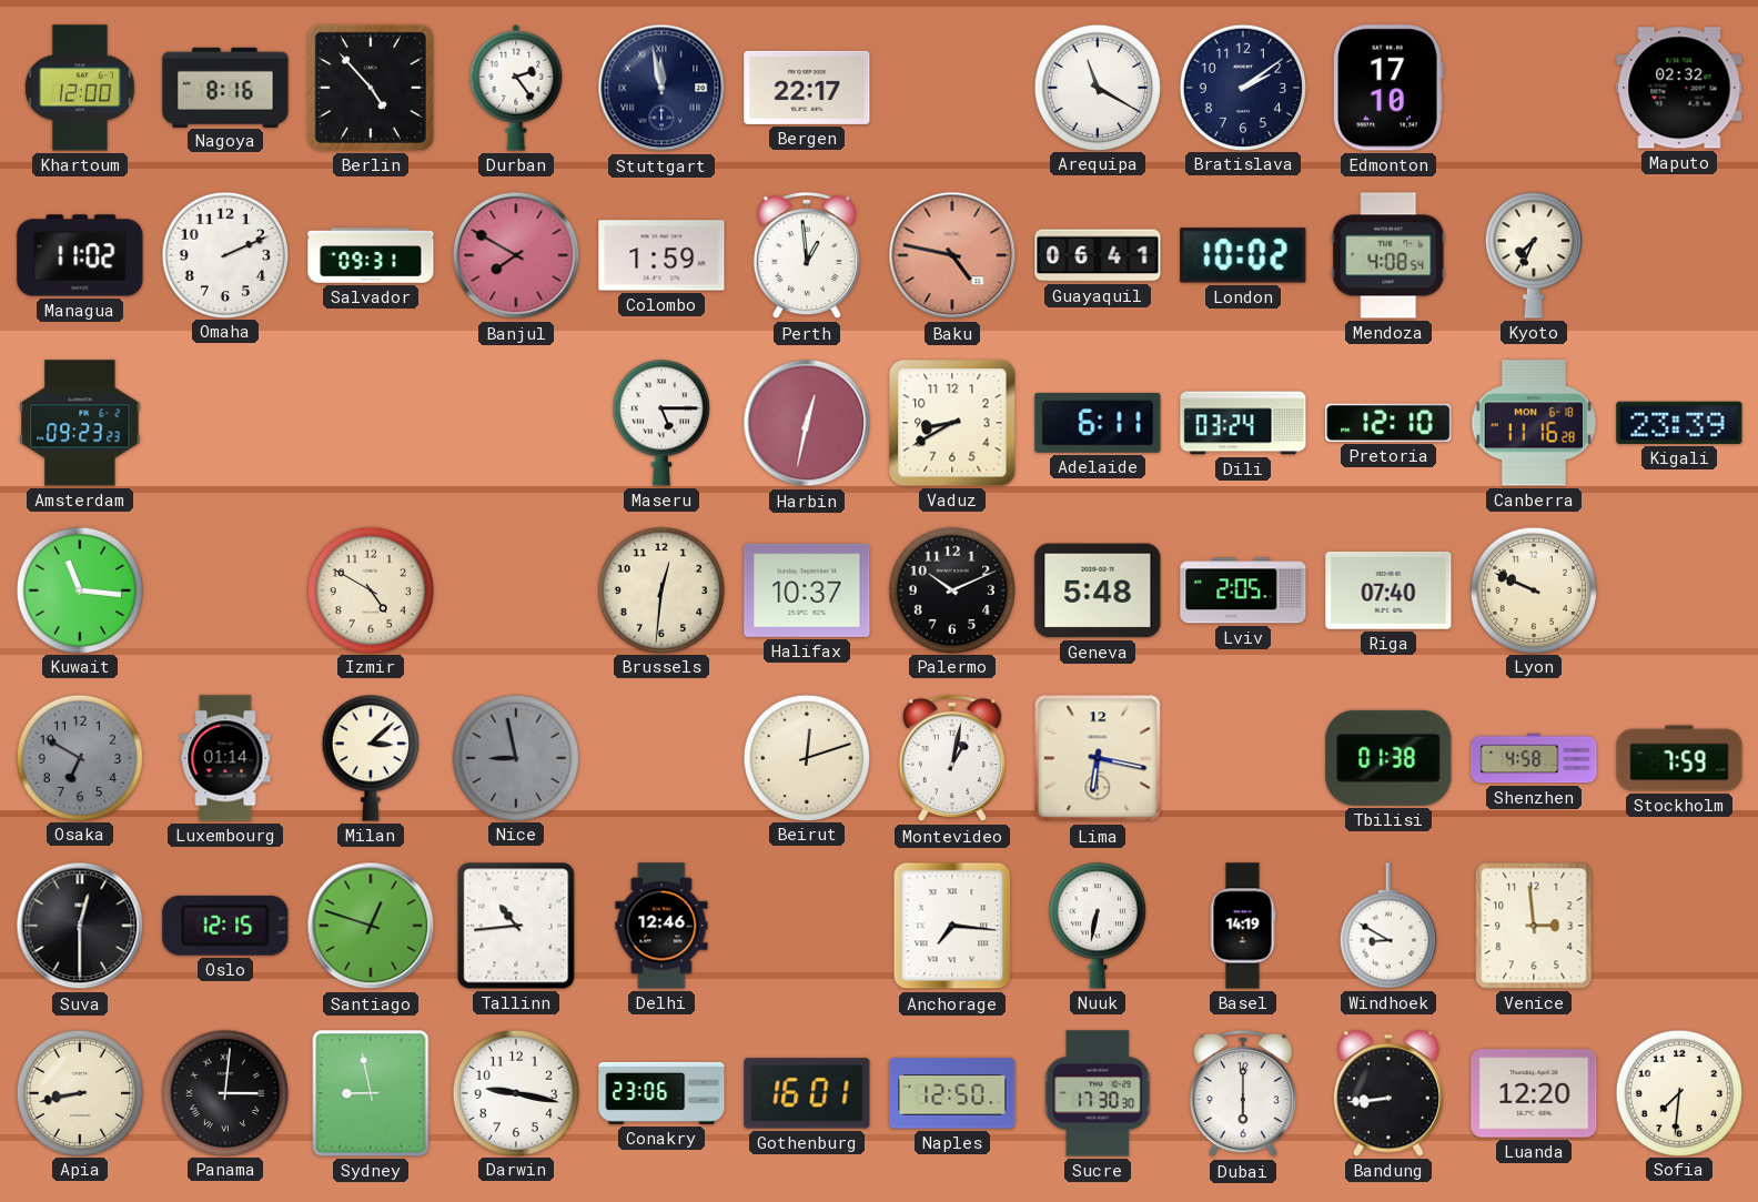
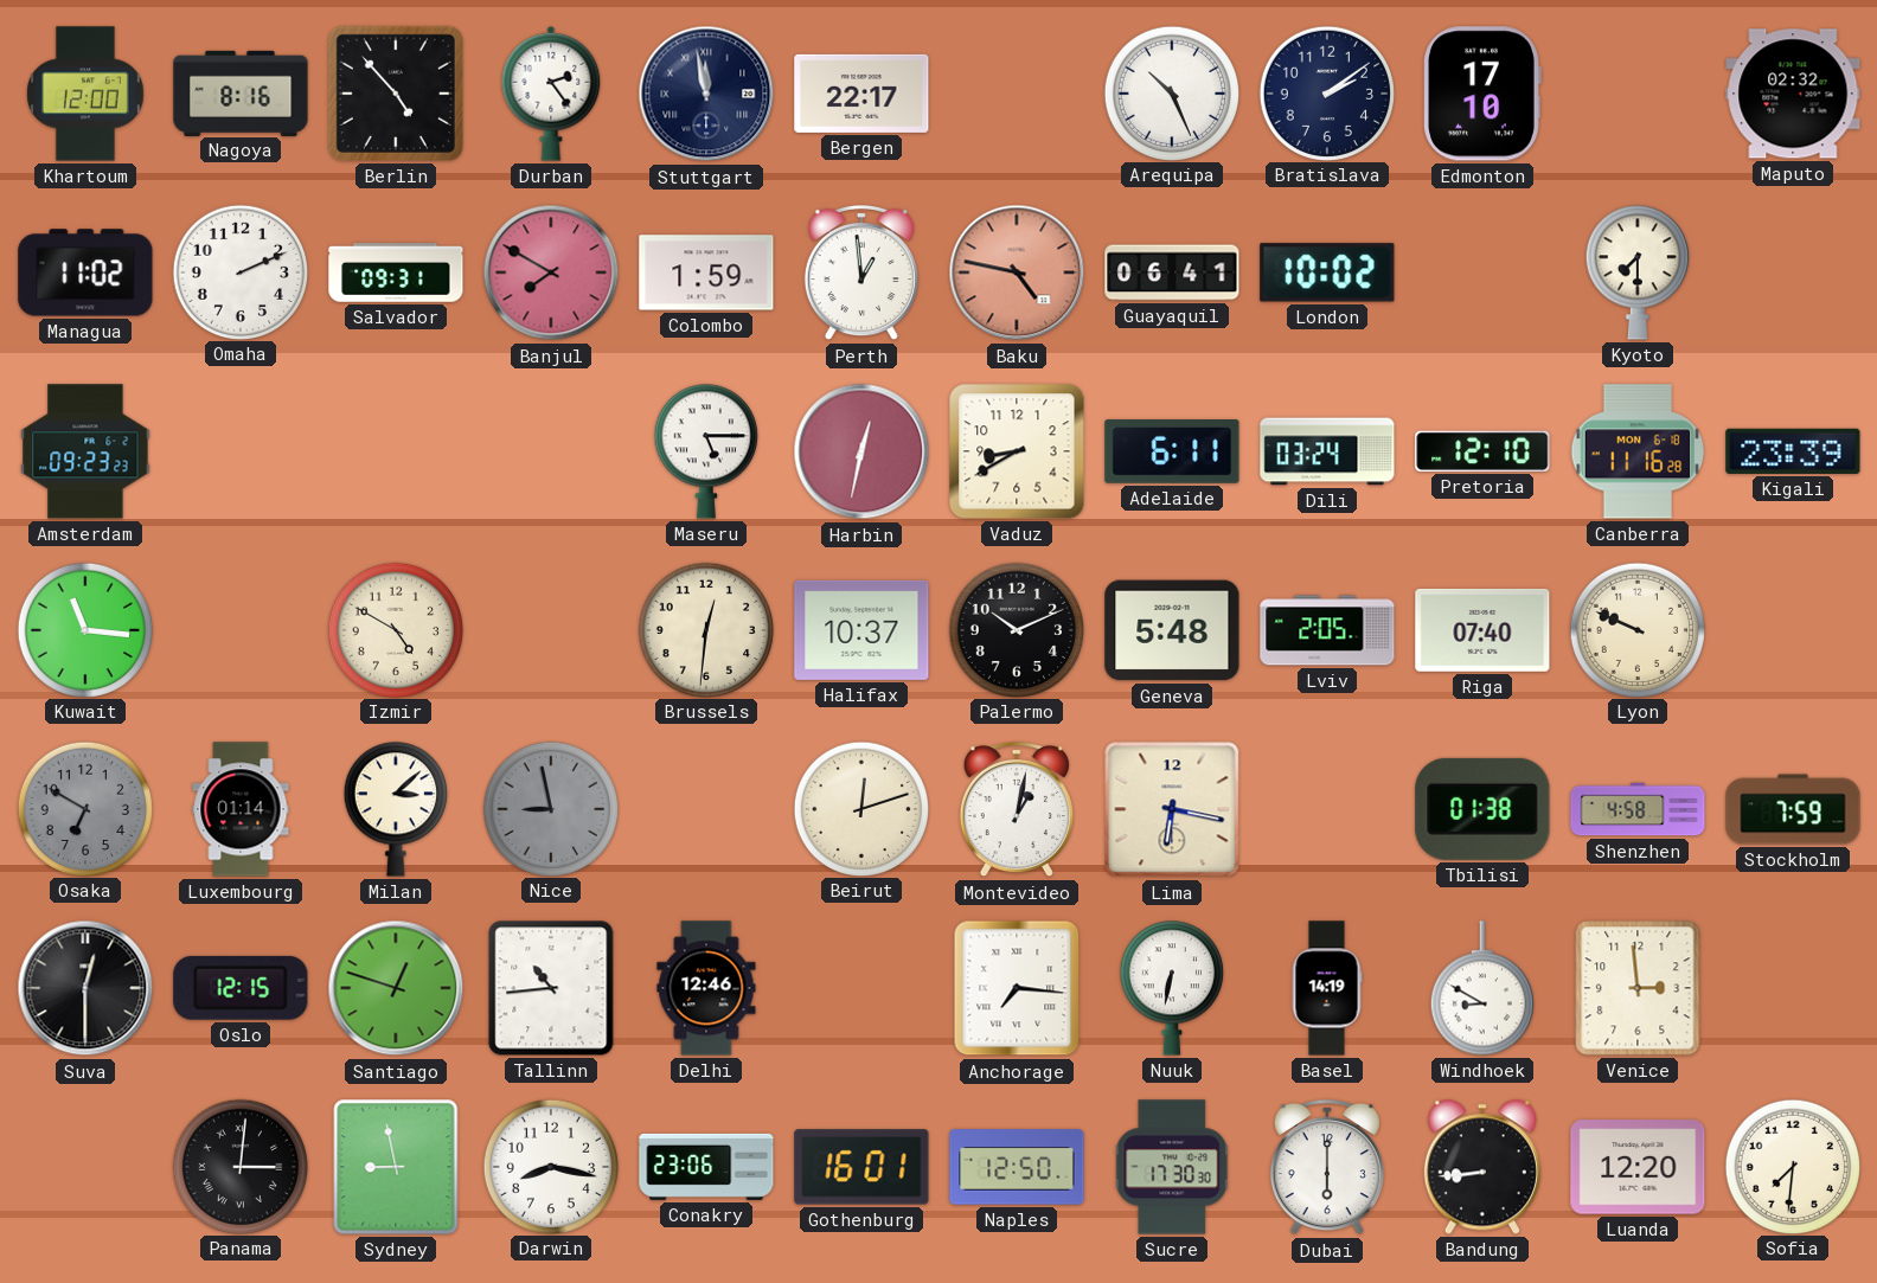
Arequipa: 11:20 -> 10:26
Mendoza: 4:08 -> none
Kyoto: 7:34 -> 7:30
Apia: 8:43 -> none
Darwin: 9:17 -> 8:17
